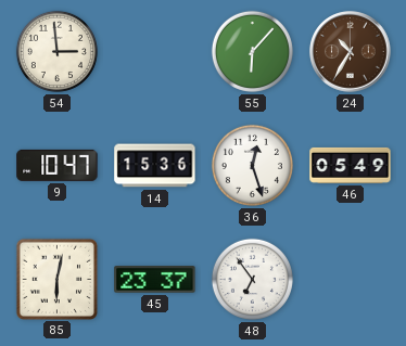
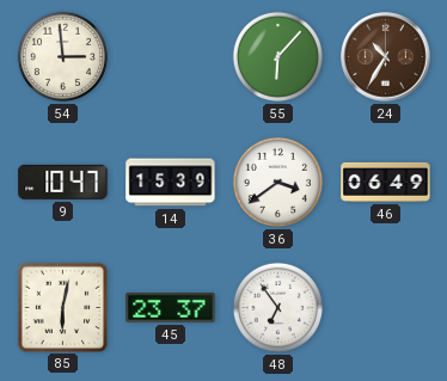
14: 15:36 -> 15:39
36: 12:27 -> 3:39
46: 05:49 -> 06:49
